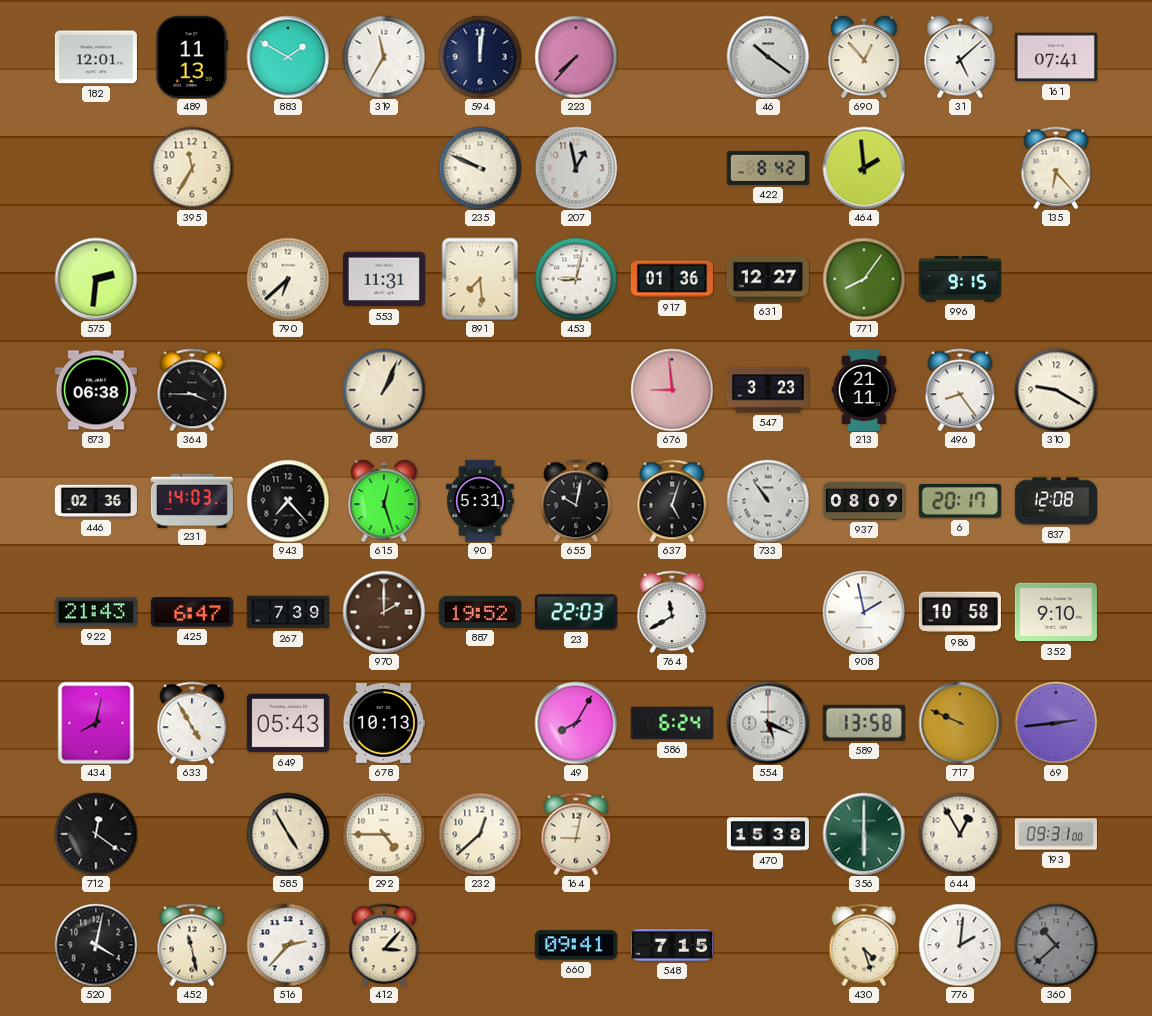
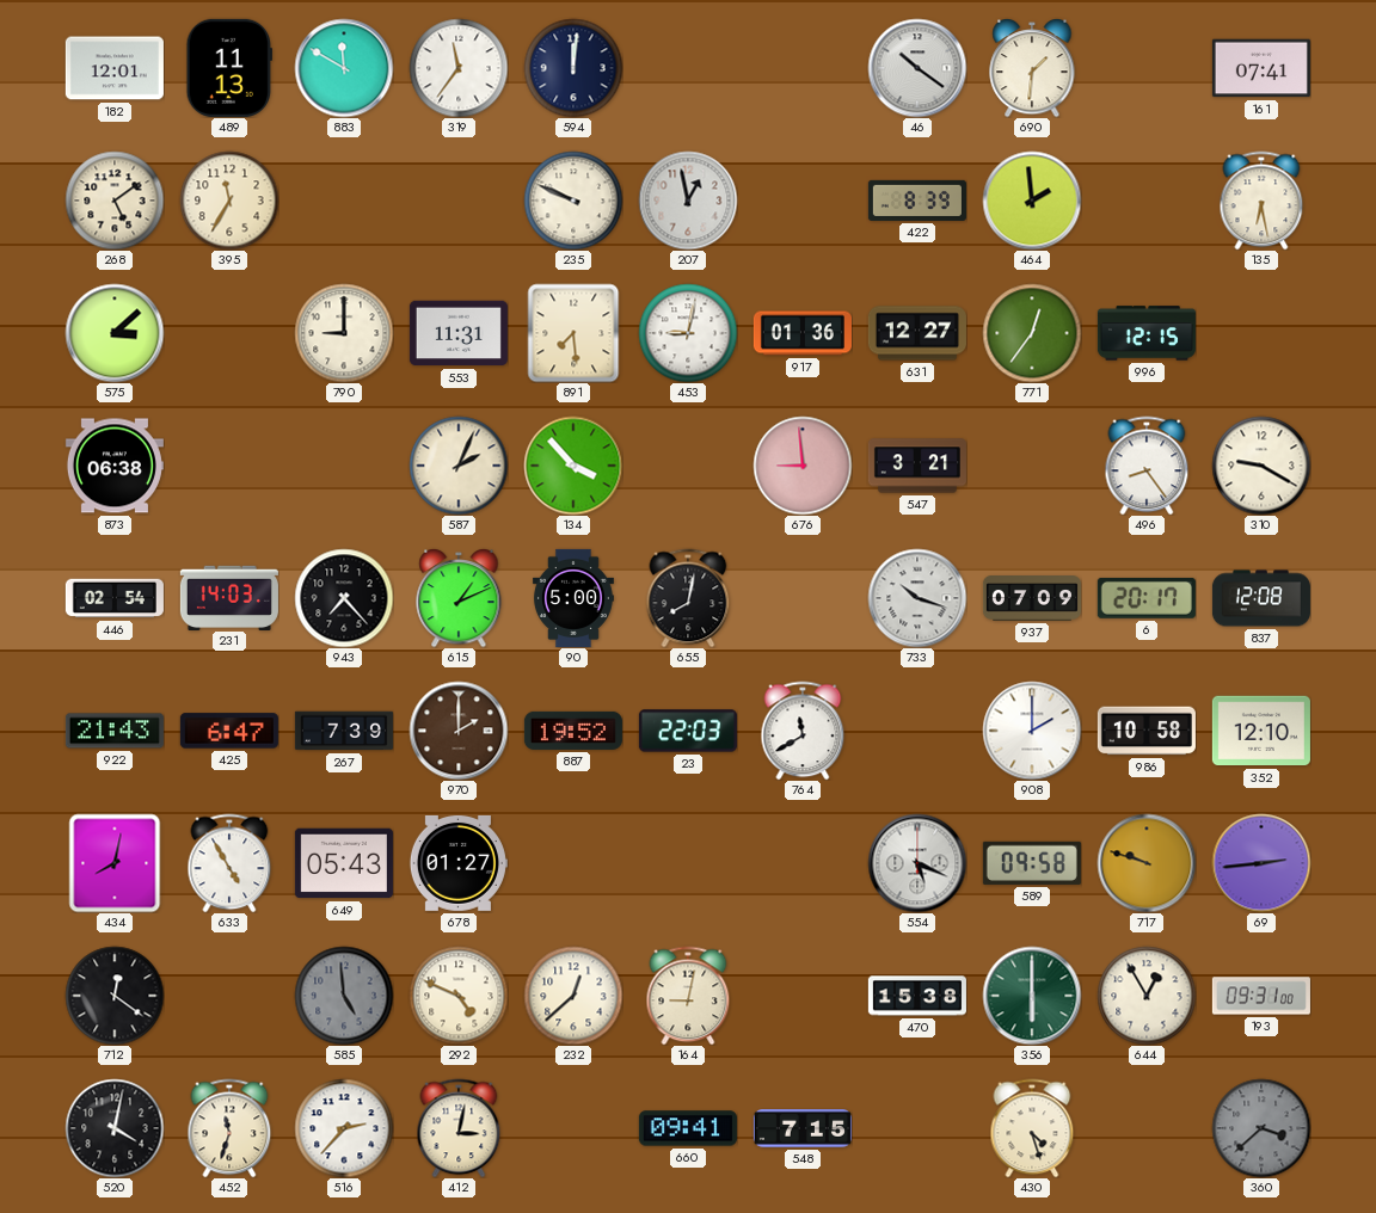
883: 1:50 -> 11:50
319: 11:35 -> 11:36
223: 7:37 -> none
690: 12:53 -> 1:31
31: 5:08 -> none
268: none -> 5:09
422: 8:42 -> 8:39
135: 6:23 -> 6:28
575: 2:31 -> 3:08
790: 6:38 -> 9:00
771: 8:06 -> 12:36
996: 9:15 -> 12:15
364: 3:45 -> none
587: 1:04 -> 2:04
134: none -> 3:53
547: 3:23 -> 3:21
213: 21:11 -> none
446: 02:36 -> 02:54
615: 12:27 -> 1:11
90: 5:31 -> 5:00
655: 10:02 -> 8:02
637: 5:03 -> none
733: 10:54 -> 10:18
937: 08:09 -> 07:09
908: 1:58 -> 2:00
352: 9:10 -> 12:10
678: 10:13 -> 01:27
49: 8:05 -> none
586: 6:24 -> none
589: 13:58 -> 09:58
717: 9:49 -> 9:48
585: 4:55 -> 4:59
585 dial: cream -> grey
292: 4:45 -> 4:49
452: 11:28 -> 11:33
412: 3:07 -> 3:02
776: 2:01 -> none
360: 10:38 -> 3:38
